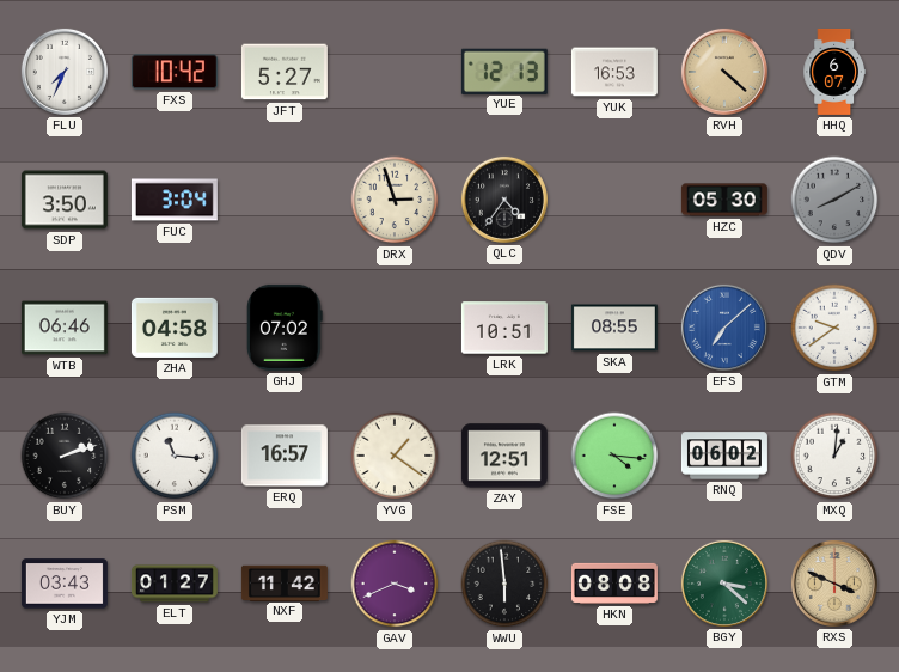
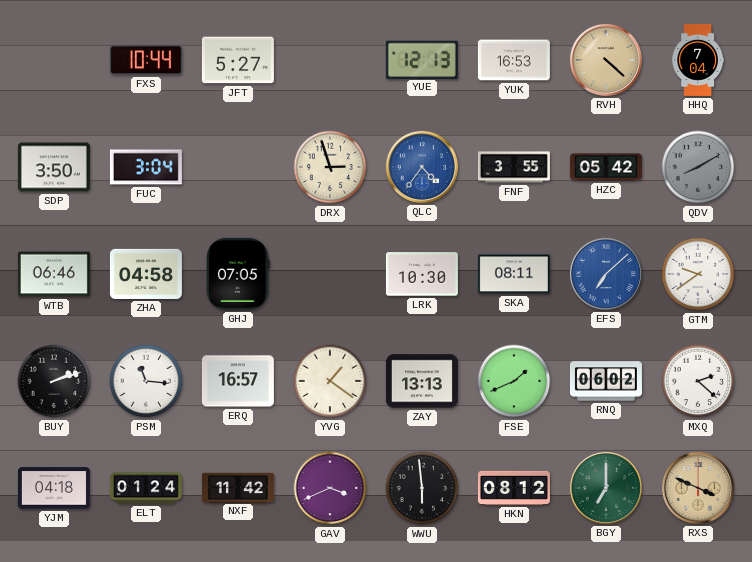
FLU: 7:34 -> none
FXS: 10:42 -> 10:44
HHQ: 6:07 -> 7:04
QLC dial: black -> blue
FNF: none -> 3:55
HZC: 05:30 -> 05:42
GHJ: 07:02 -> 07:05
LRK: 10:51 -> 10:30
SKA: 08:55 -> 08:11
ZAY: 12:51 -> 13:13
FSE: 4:16 -> 1:41
MXQ: 1:01 -> 2:22
YJM: 03:43 -> 04:18
ELT: 01:27 -> 01:24
HKN: 08:08 -> 08:12
BGY: 3:22 -> 7:00
